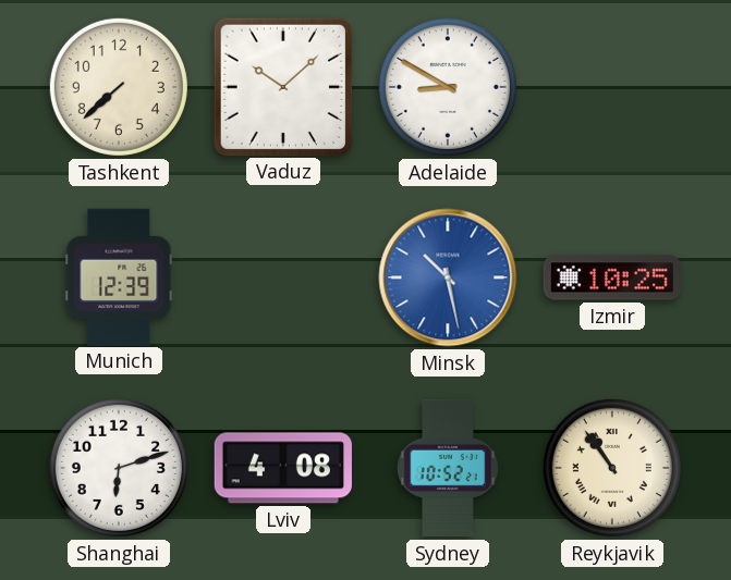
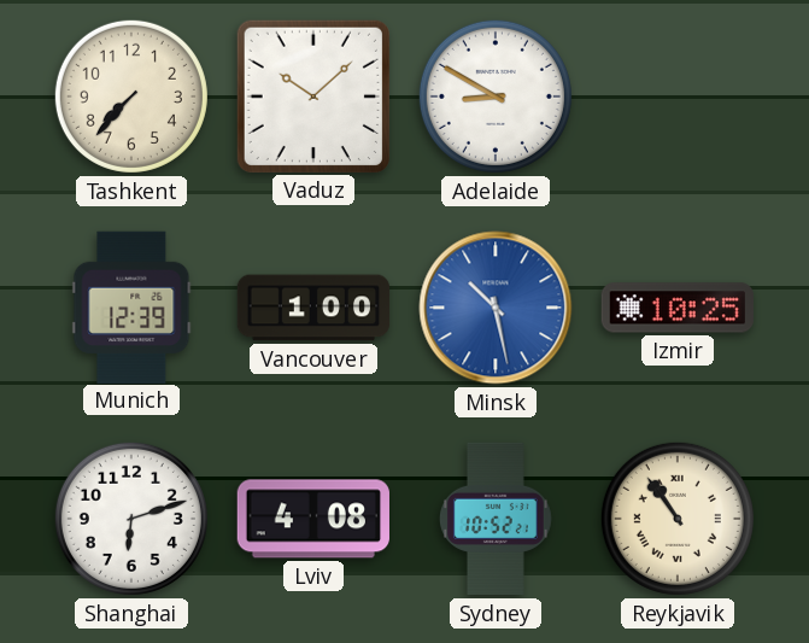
Tashkent: 7:38 -> 7:37
Vancouver: none -> 1:00
